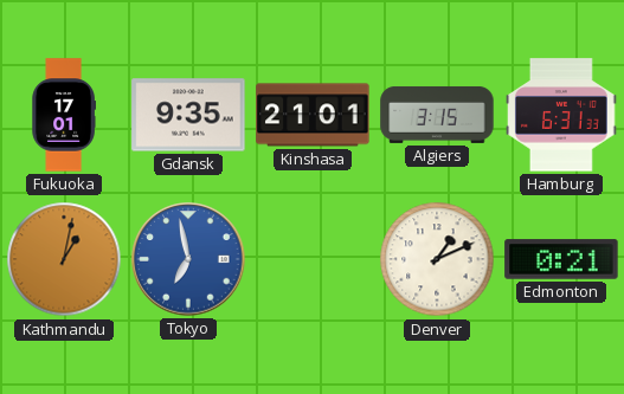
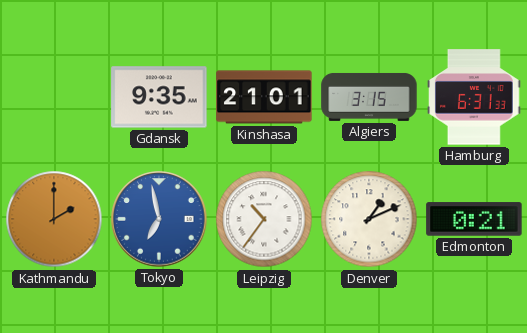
Fukuoka: 17:01 -> none
Kathmandu: 1:02 -> 2:00
Leipzig: none -> 10:36
